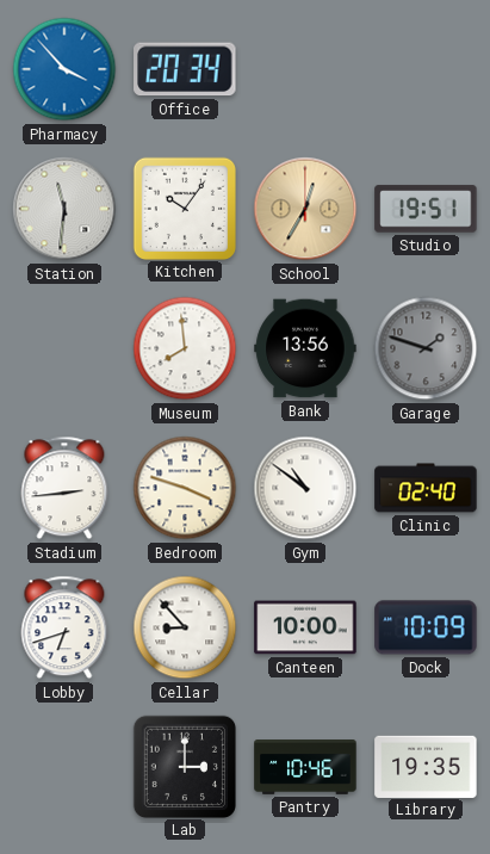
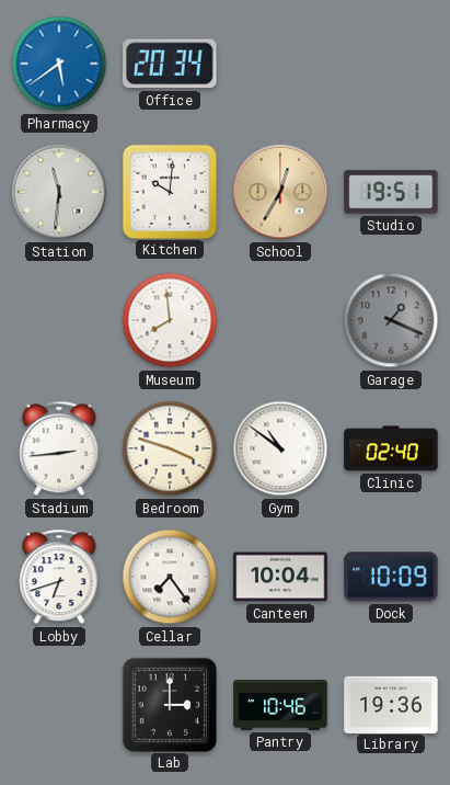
Pharmacy: 3:53 -> 5:39
Kitchen: 10:06 -> 10:01
Bank: 13:56 -> none
Garage: 1:48 -> 1:19
Cellar: 8:53 -> 7:24
Canteen: 10:00 -> 10:04
Library: 19:35 -> 19:36
